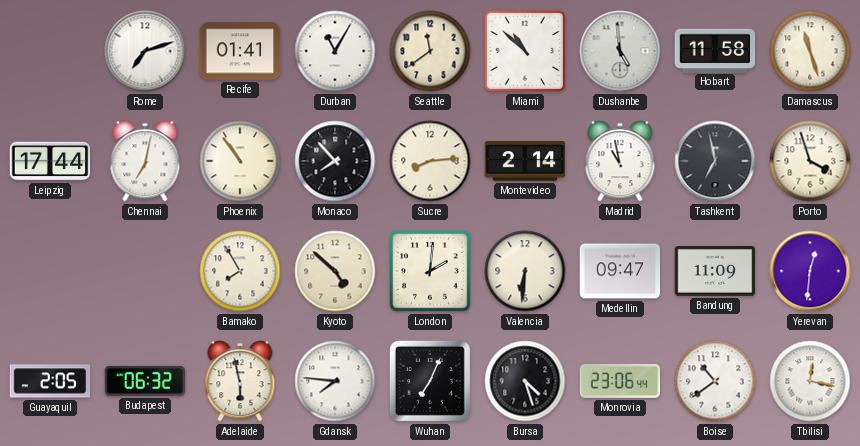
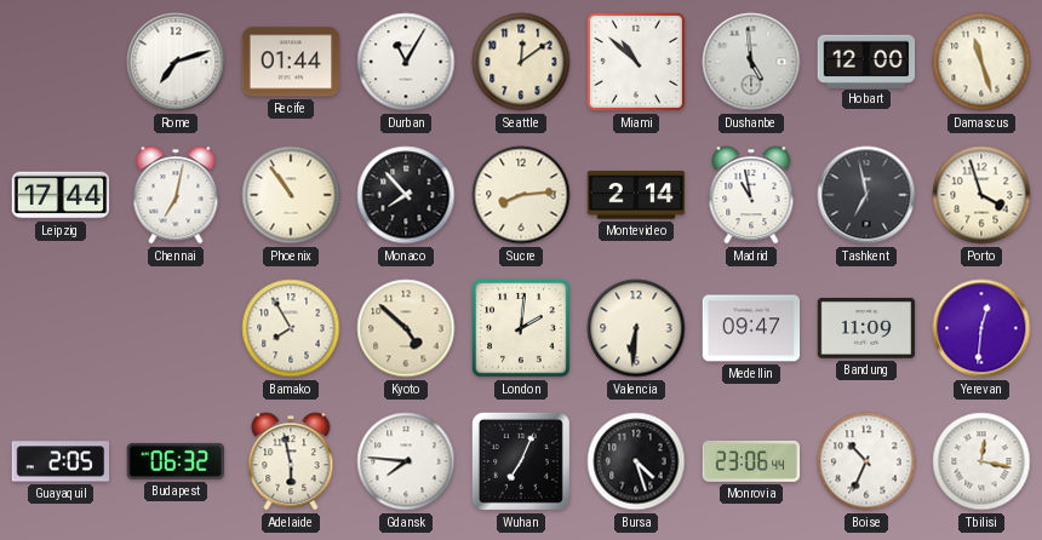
Recife: 01:41 -> 01:44
Seattle: 11:39 -> 12:09
Hobart: 11:58 -> 12:00
Boise: 10:39 -> 10:34
